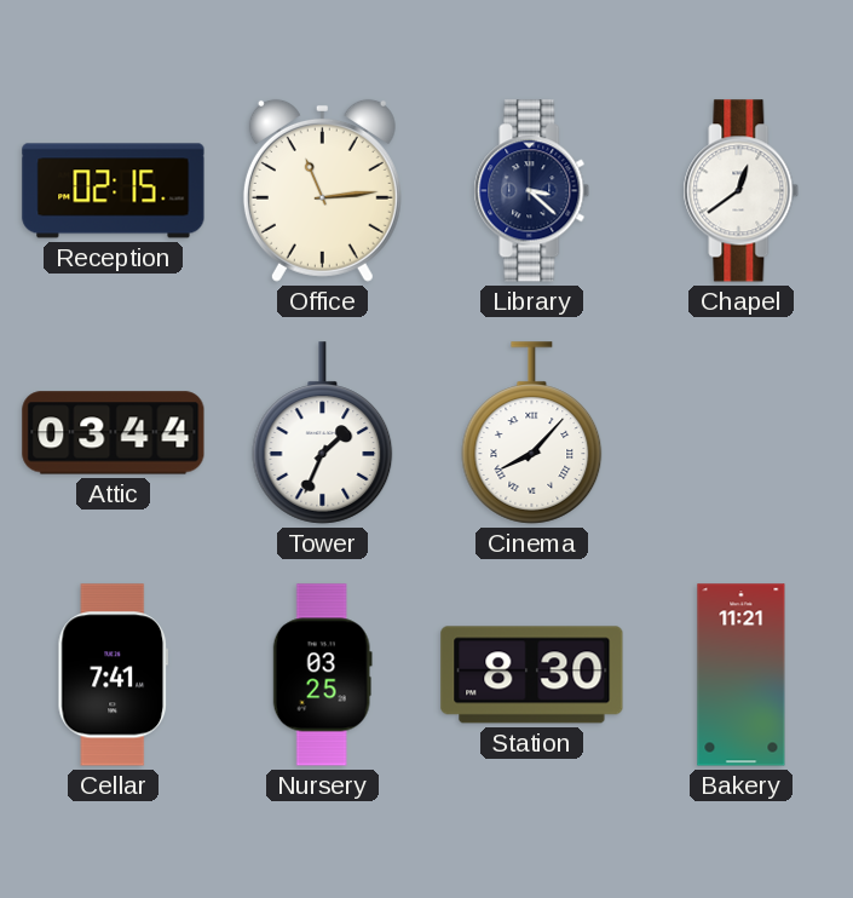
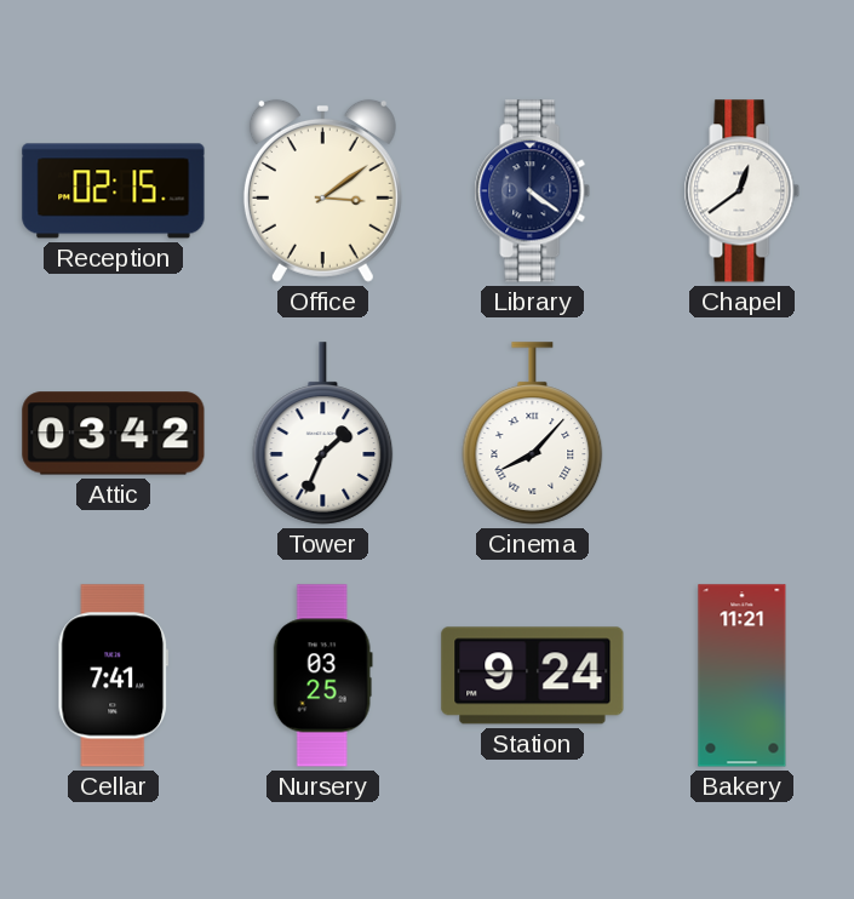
Office: 11:14 -> 3:09
Library: 3:22 -> 4:21
Attic: 03:44 -> 03:42
Station: 8:30 -> 9:24
